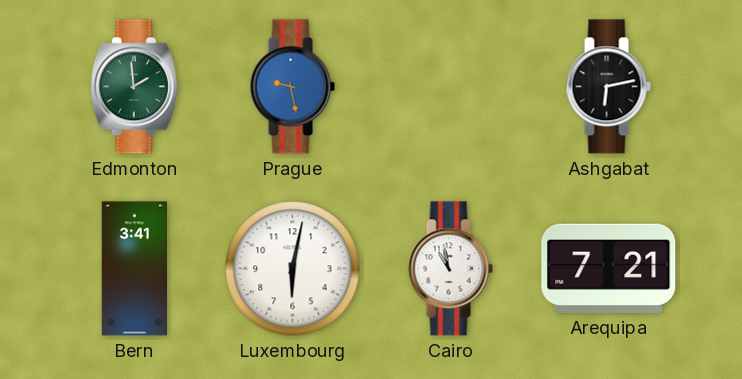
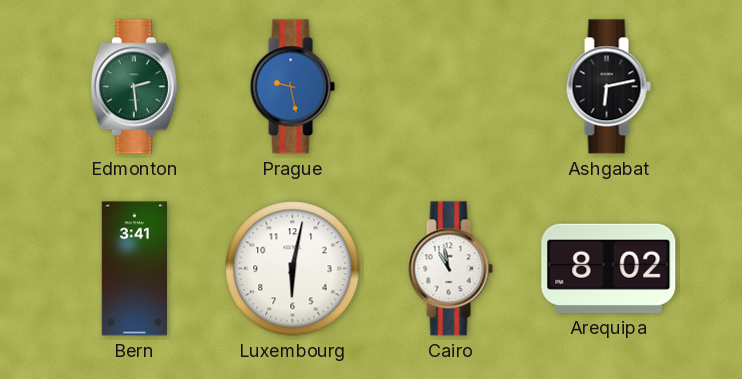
Edmonton: 1:59 -> 2:29
Arequipa: 7:21 -> 8:02
